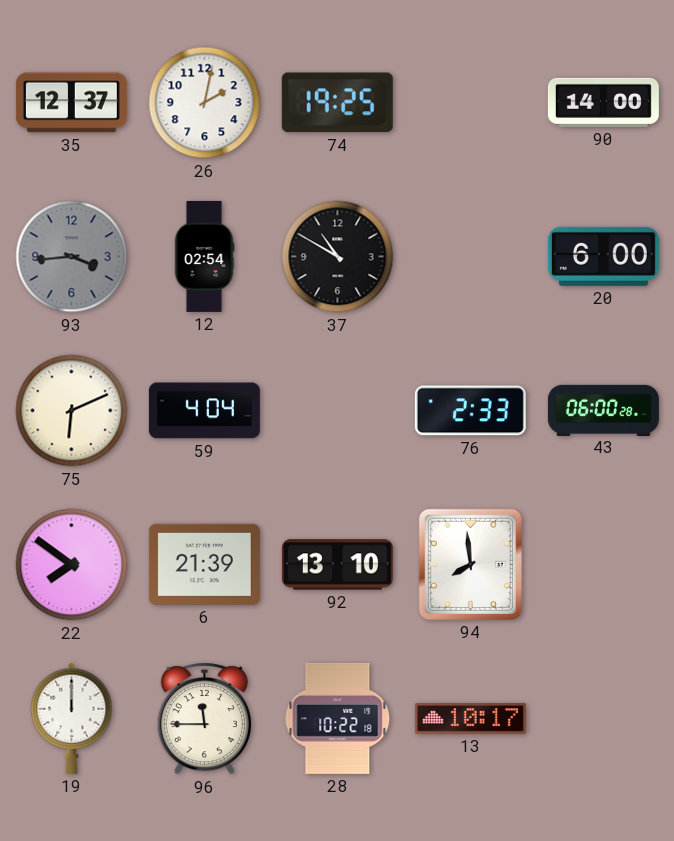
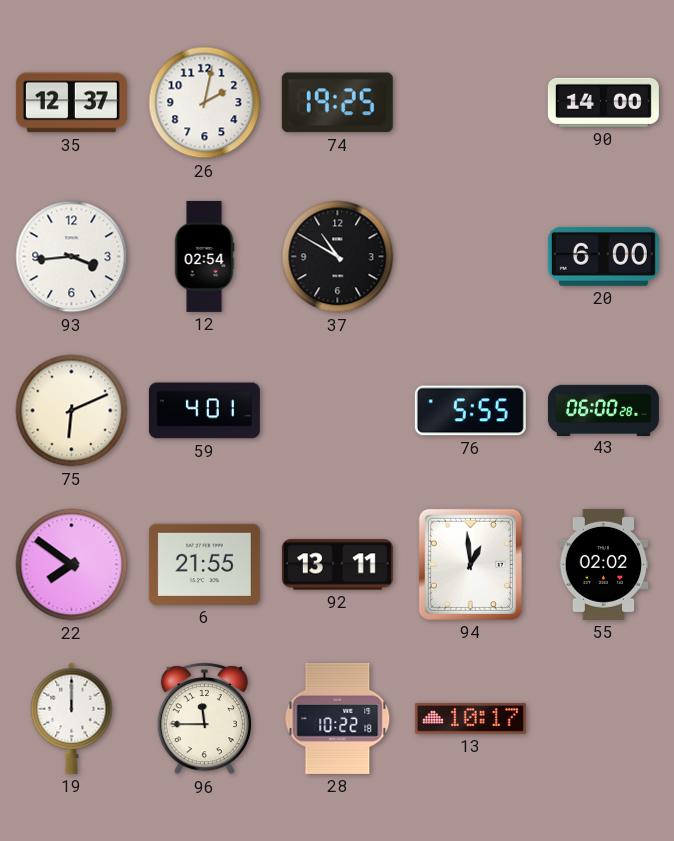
93 dial: grey -> white
59: 4:04 -> 4:01
76: 2:33 -> 5:55
6: 21:39 -> 21:55
92: 13:10 -> 13:11
94: 7:59 -> 12:59
55: none -> 02:02
